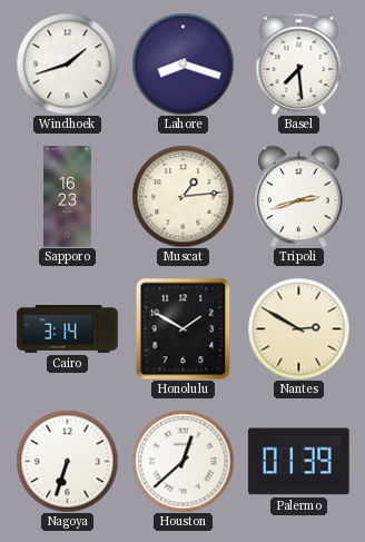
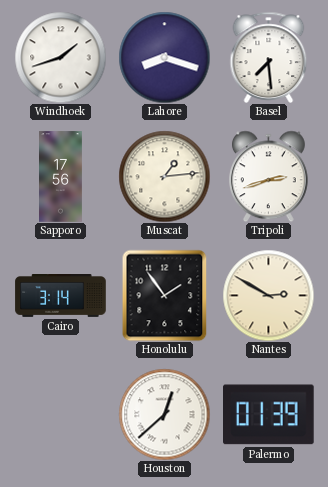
Sapporo: 16:23 -> 17:56
Honolulu: 1:50 -> 1:54
Nagoya: 6:33 -> none
